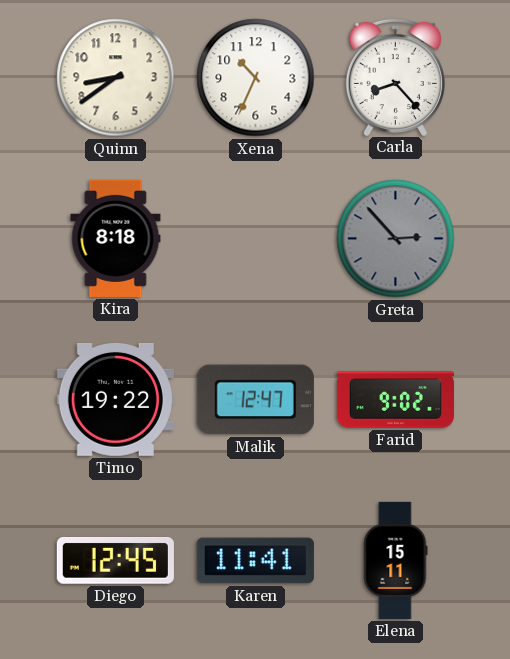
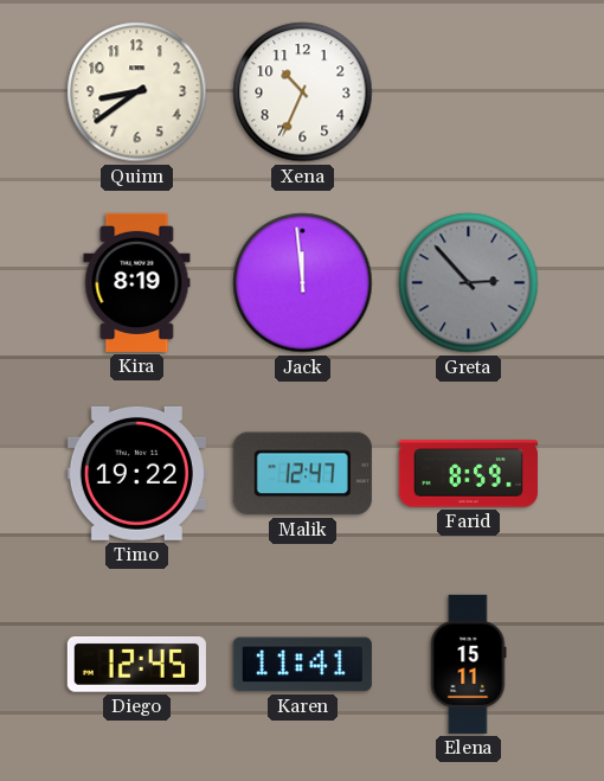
Carla: 8:23 -> none
Kira: 8:18 -> 8:19
Jack: none -> 11:59
Farid: 9:02 -> 8:59
